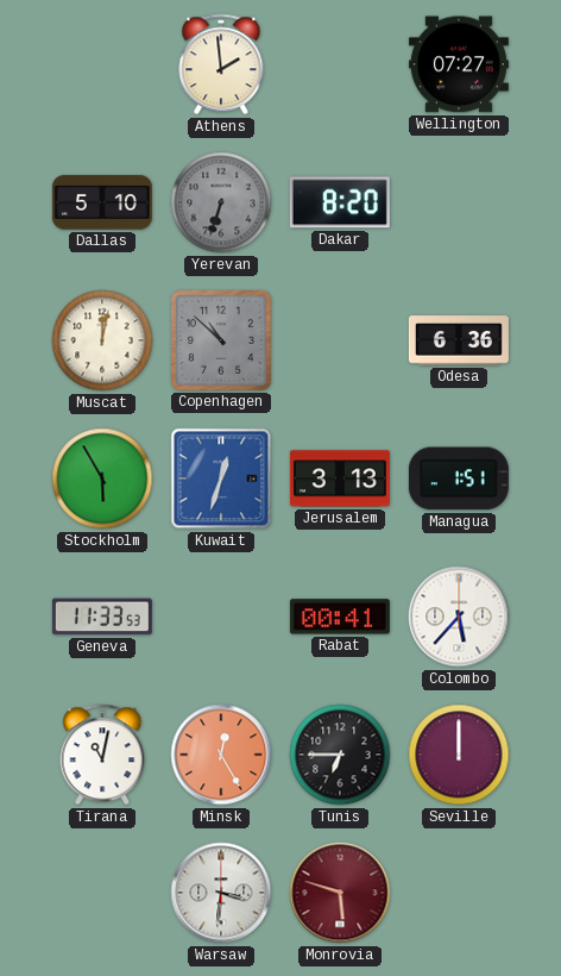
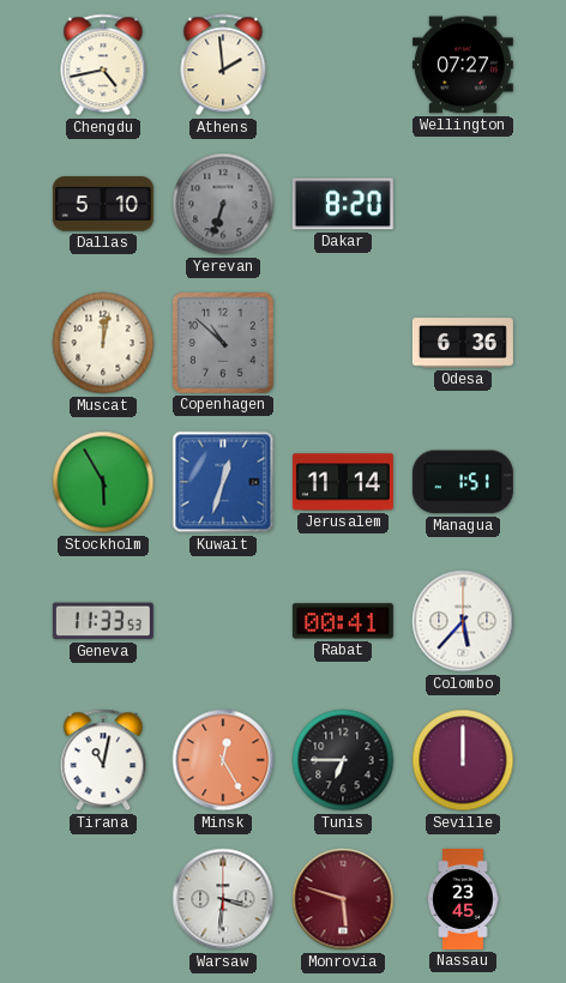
Chengdu: none -> 4:43
Jerusalem: 3:13 -> 11:14
Nassau: none -> 23:45
